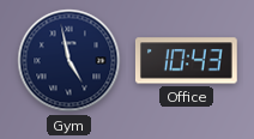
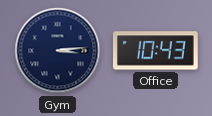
Gym: 4:58 -> 3:14
